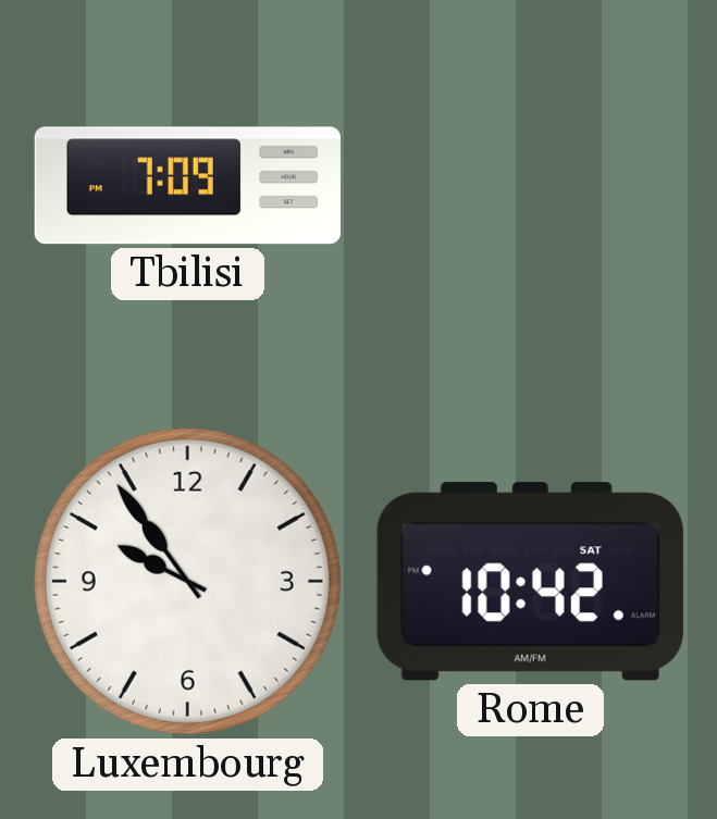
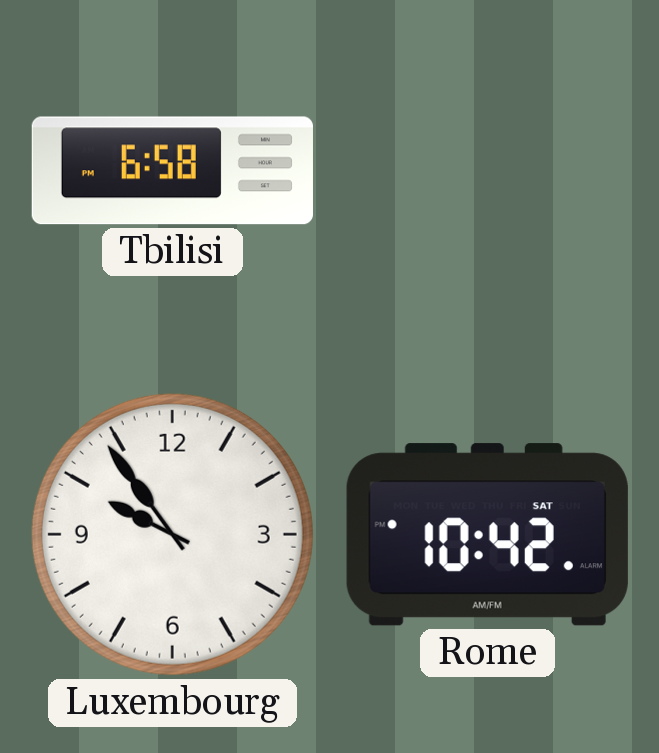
Tbilisi: 7:09 -> 6:58
